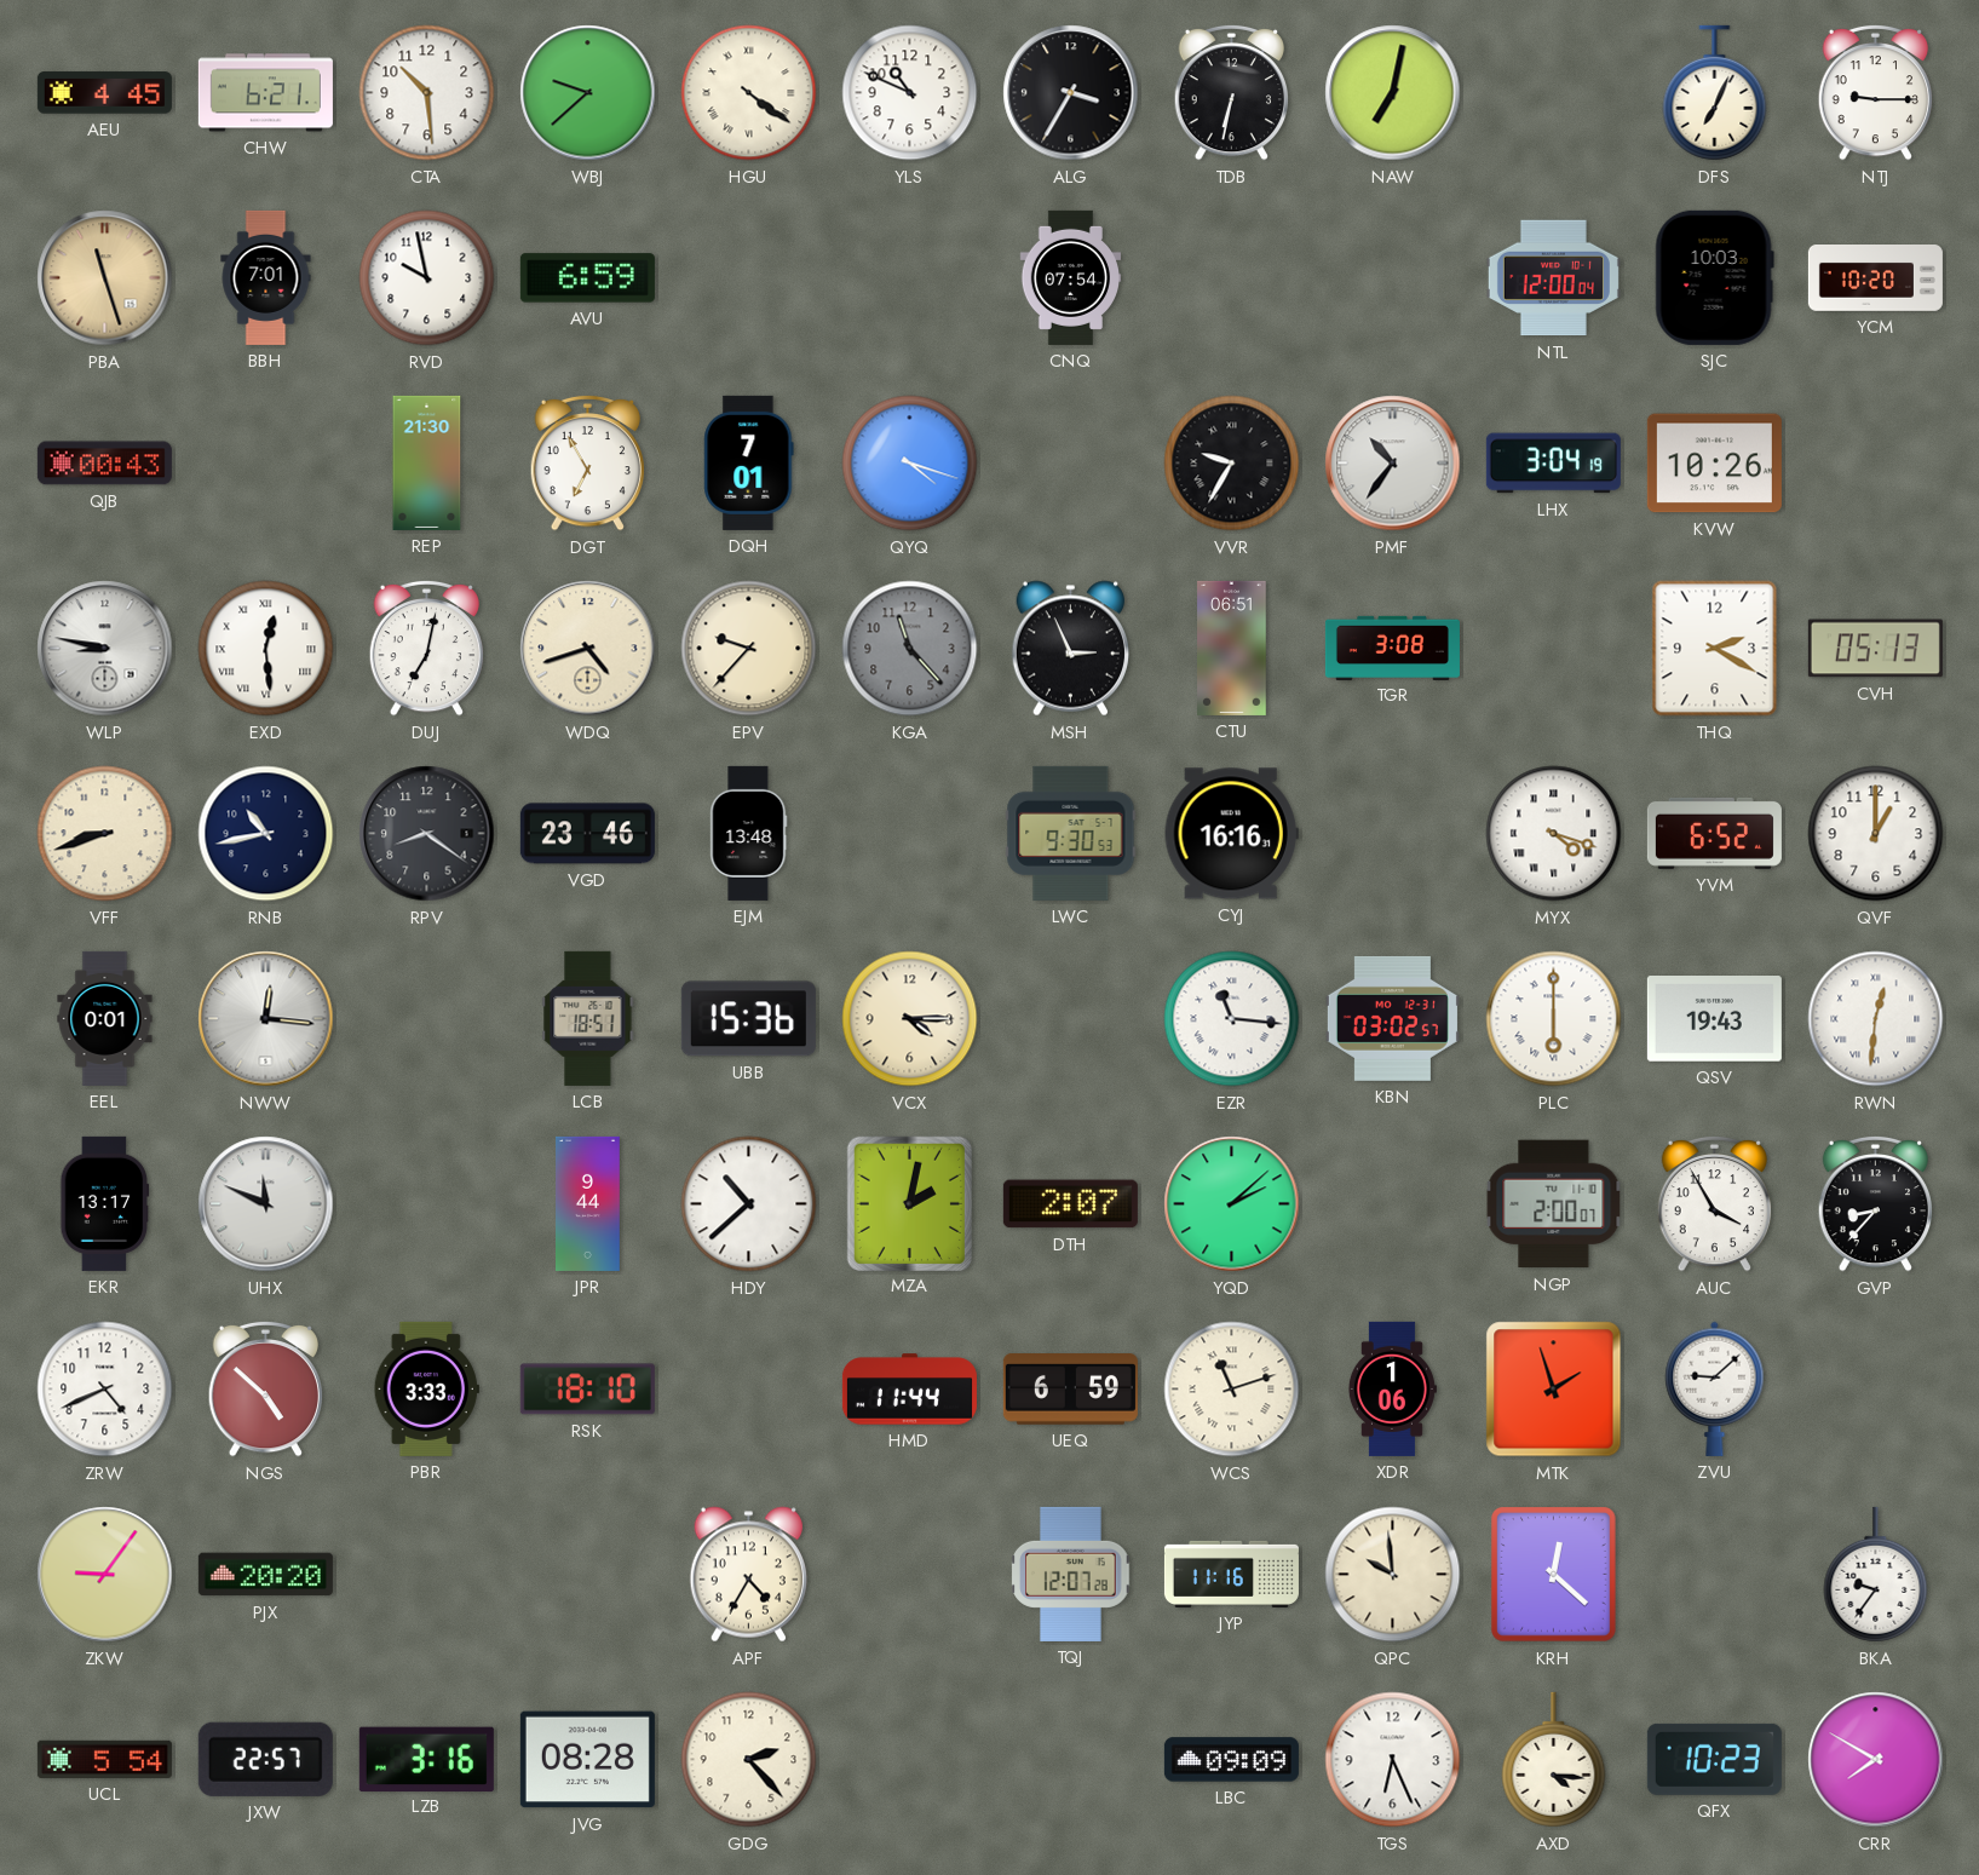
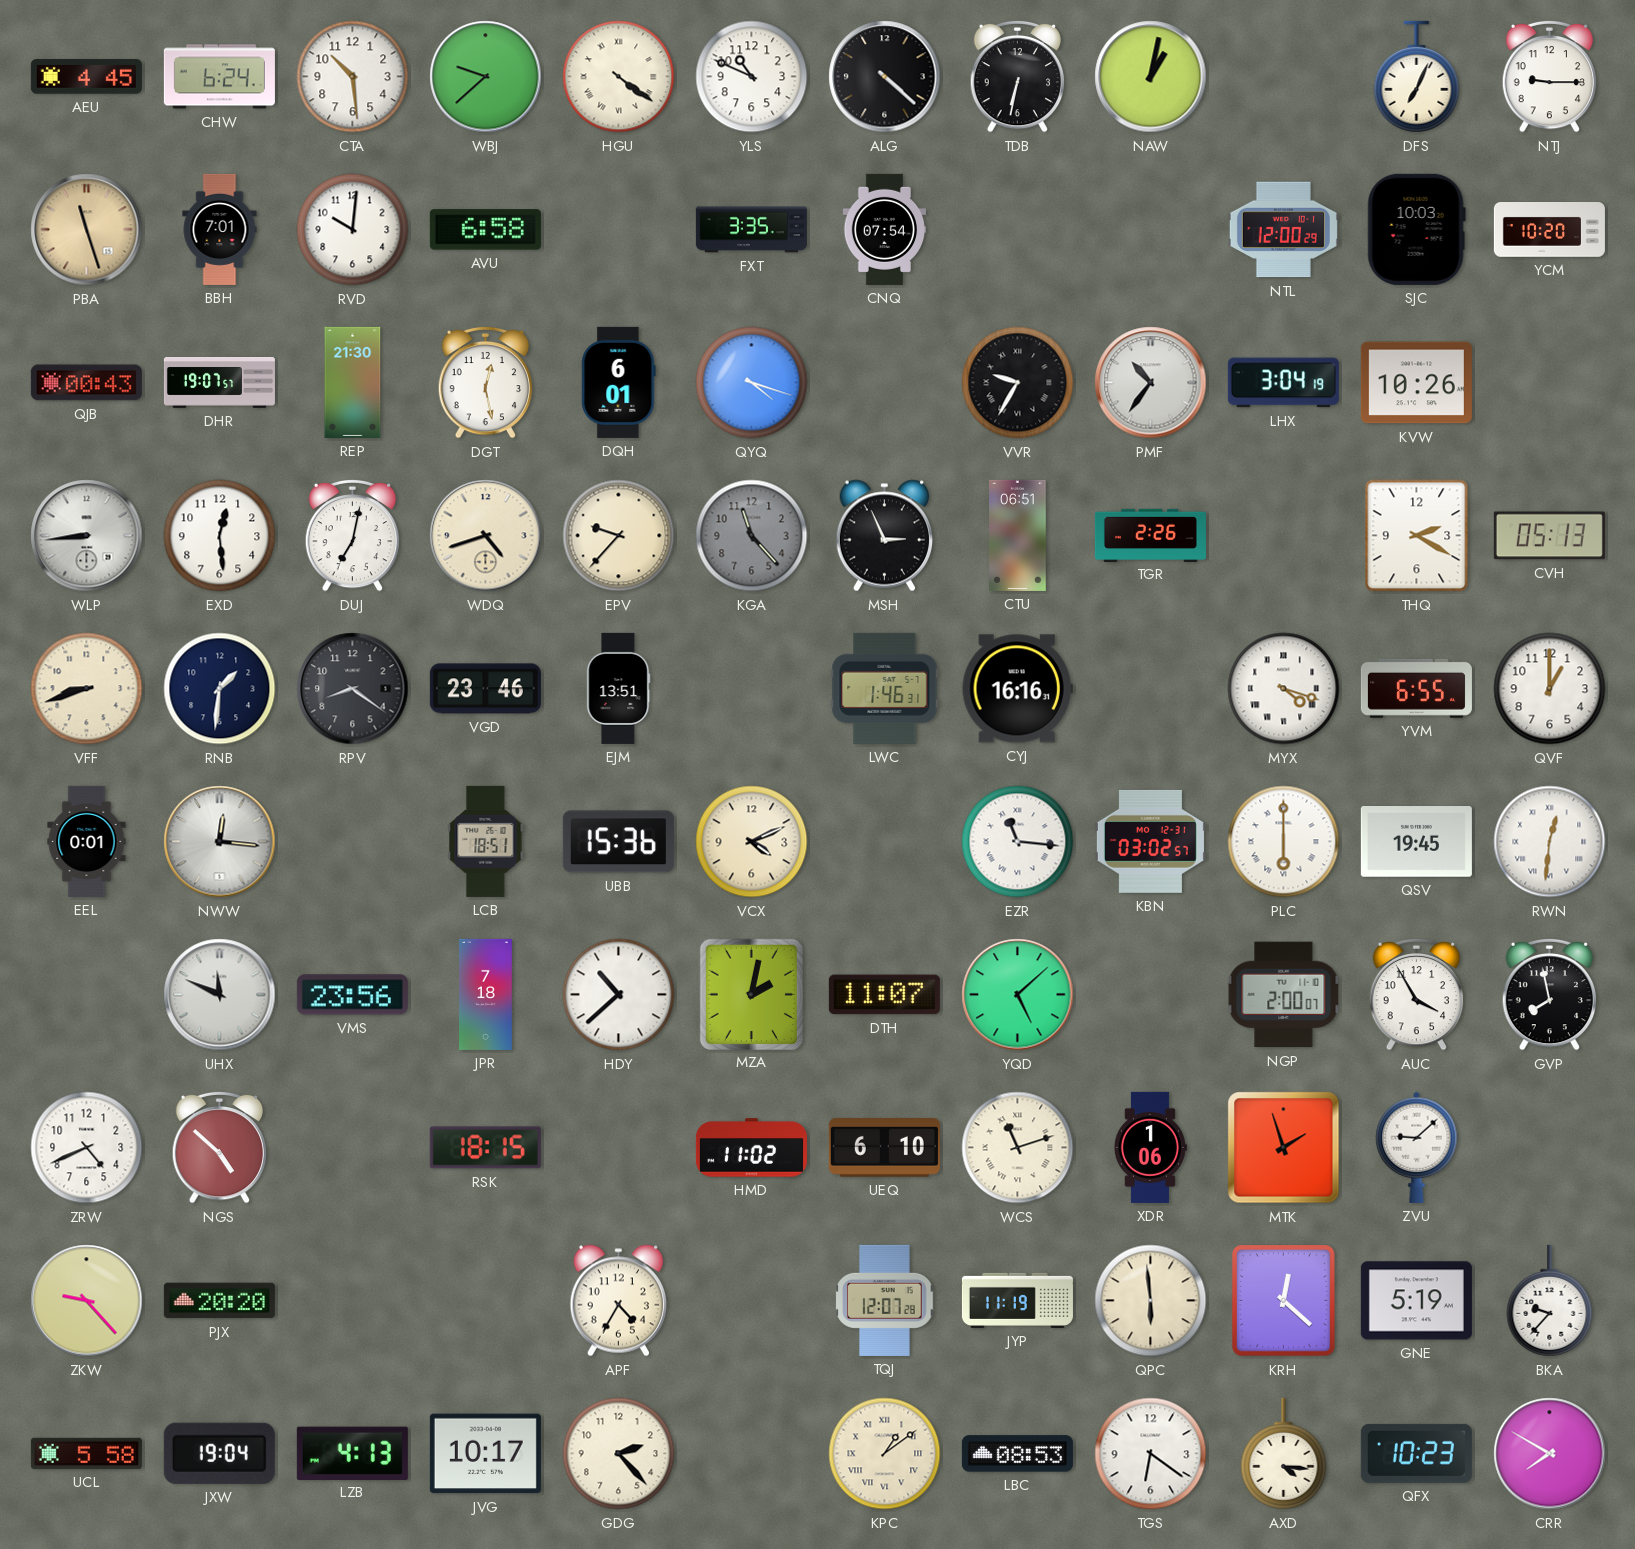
CHW: 6:21 -> 6:24
ALG: 3:35 -> 4:22
NAW: 7:02 -> 1:02
RVD: 9:58 -> 10:01
AVU: 6:59 -> 6:58
FXT: none -> 3:35
NTL: 12:00:04 -> 12:00:29
DHR: none -> 19:07
DGT: 6:55 -> 12:28
DQH: 7:01 -> 6:01
WLP: 8:47 -> 8:44
EXD numerals: Roman -> Arabic
TGR: 3:08 -> 2:26
RNB: 10:43 -> 1:31
EJM: 13:48 -> 13:51
LWC: 9:30 -> 1:46
YVM: 6:52 -> 6:55
VCX: 4:15 -> 4:11
QSV: 19:43 -> 19:45
EKR: 13:17 -> none
VMS: none -> 23:56
JPR: 9:44 -> 7:18
DTH: 2:07 -> 11:07
YQD: 2:08 -> 5:08
GVP: 8:37 -> 7:58
PBR: 3:33 -> none
RSK: 18:10 -> 18:15
HMD: 11:44 -> 11:02
UEQ: 6:59 -> 6:10
ZKW: 9:06 -> 9:23
JYP: 11:16 -> 11:19
QPC: 9:59 -> 5:59
GNE: none -> 5:19
BKA: 9:36 -> 9:37
UCL: 5:54 -> 5:58
JXW: 22:57 -> 19:04
LZB: 3:16 -> 4:13
JVG: 08:28 -> 10:17
KPC: none -> 1:09
LBC: 09:09 -> 08:53
TGS: 6:26 -> 6:21
